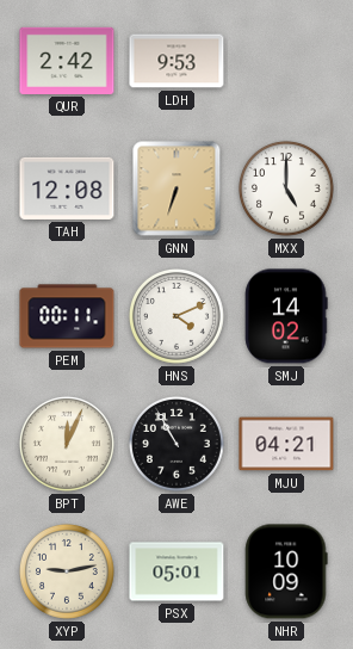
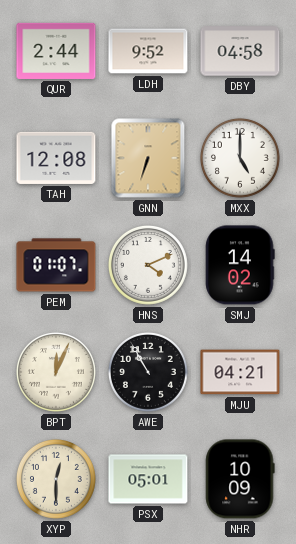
QUR: 2:42 -> 2:44
LDH: 9:53 -> 9:52
DBY: none -> 04:58
PEM: 00:11 -> 01:07
XYP: 9:13 -> 12:30
